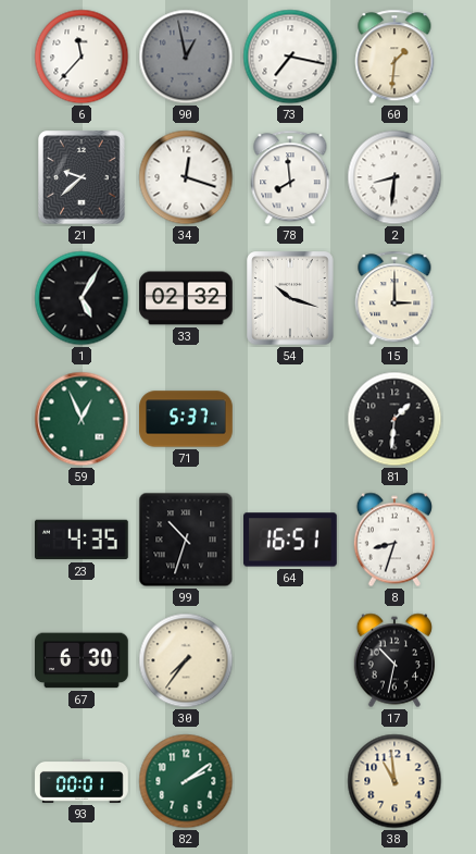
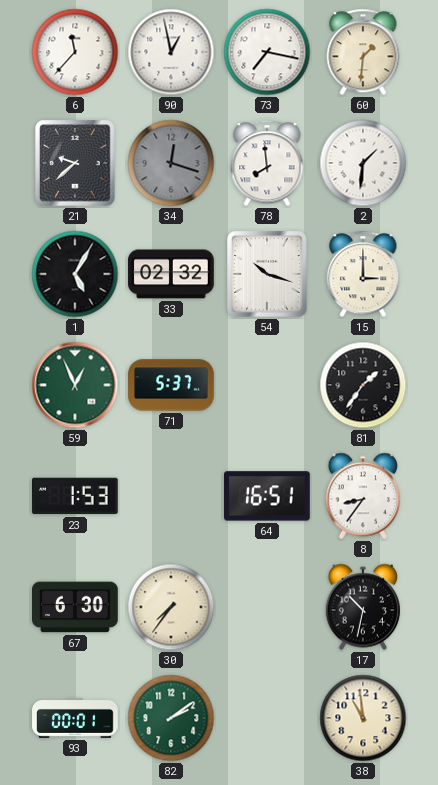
90 dial: grey -> white
34 dial: white -> grey
2: 8:31 -> 1:31
81: 1:31 -> 1:36
23: 4:35 -> 1:53
99: 10:33 -> none
8: 8:33 -> 8:36
